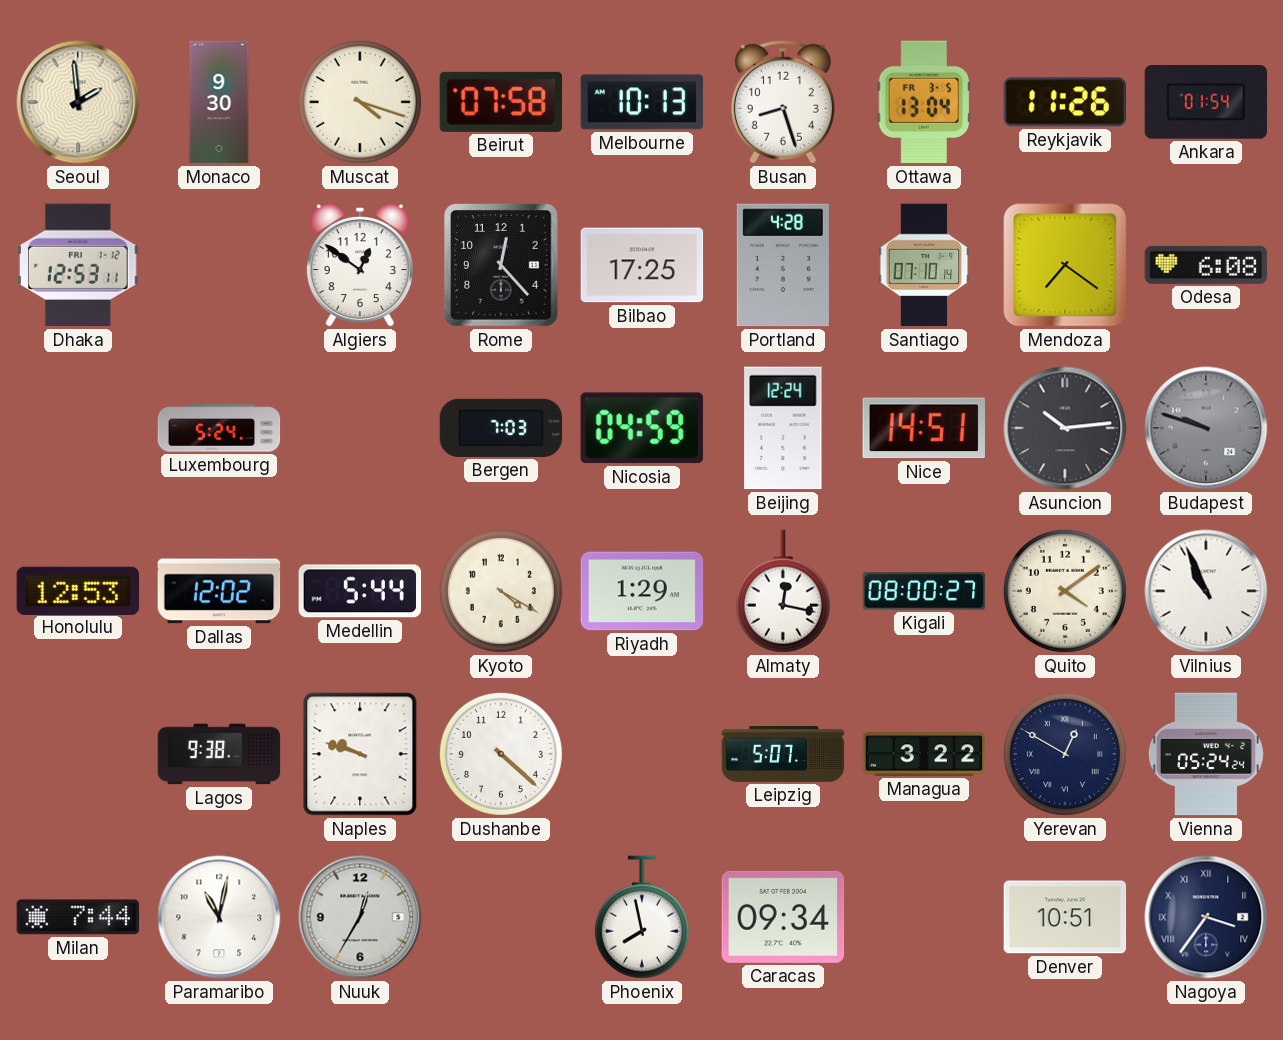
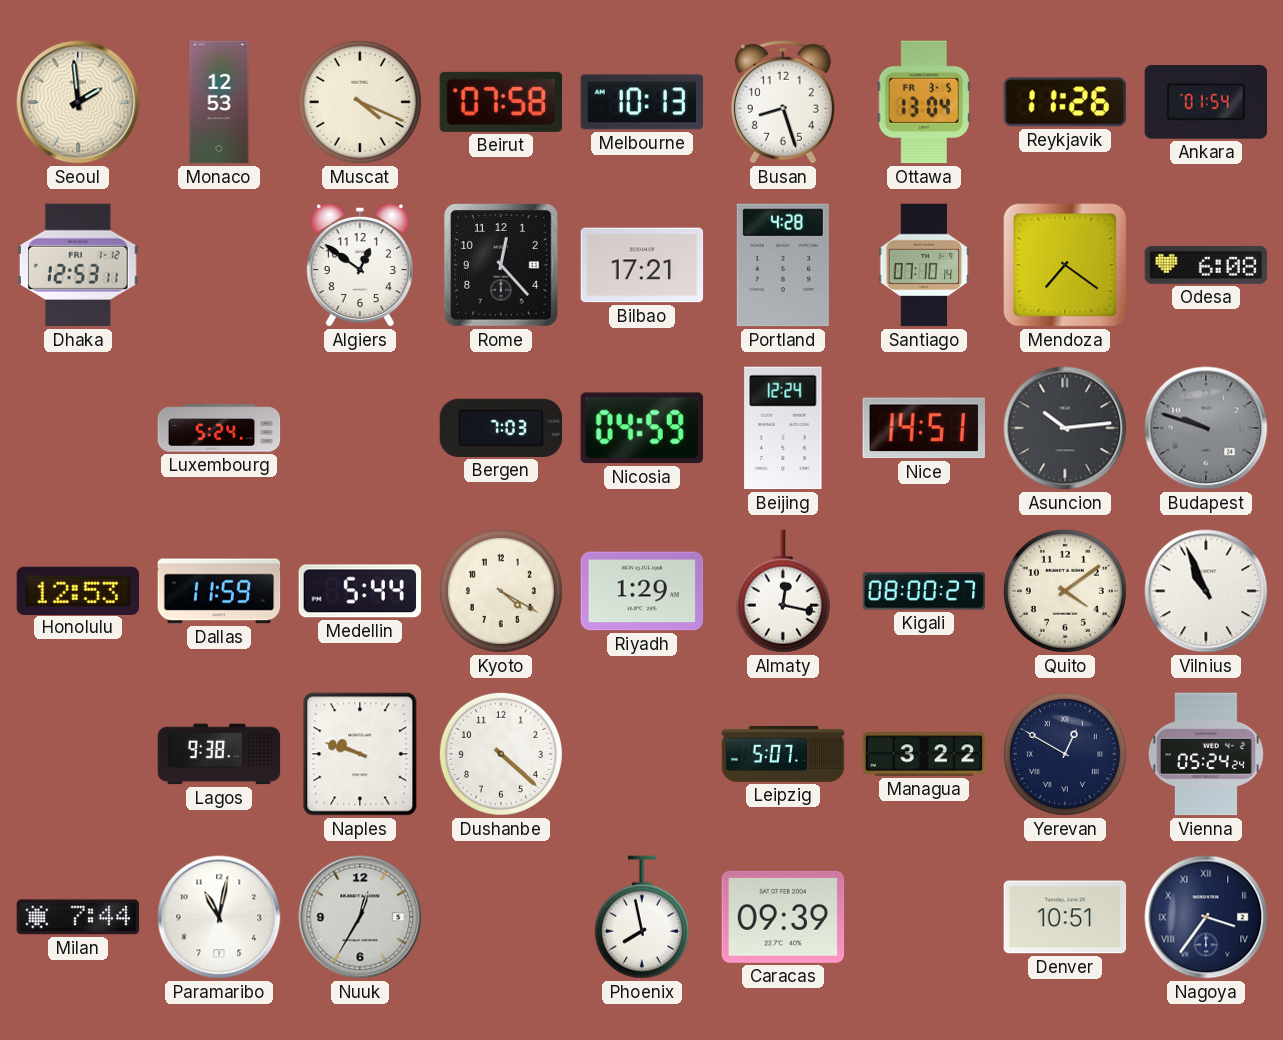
Monaco: 9:30 -> 12:53
Muscat: 4:18 -> 4:19
Bilbao: 17:25 -> 17:21
Dallas: 12:02 -> 11:59
Caracas: 09:34 -> 09:39
